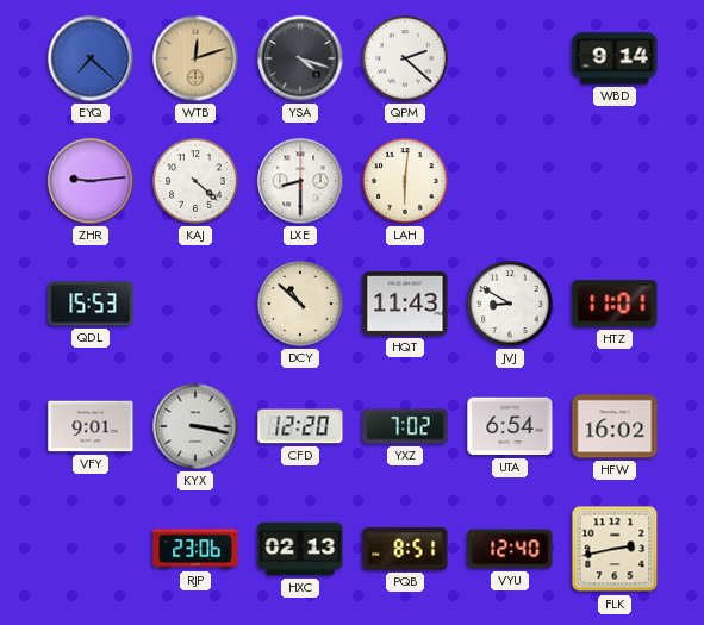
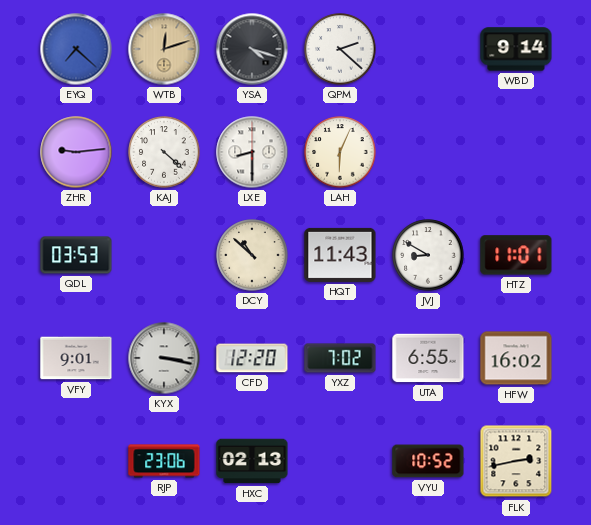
LAH: 6:01 -> 6:04
QDL: 15:53 -> 03:53
UTA: 6:54 -> 6:55
PQB: 8:51 -> none
VYU: 12:40 -> 10:52
